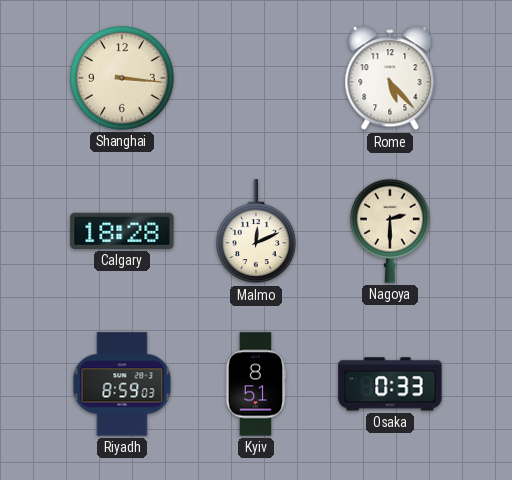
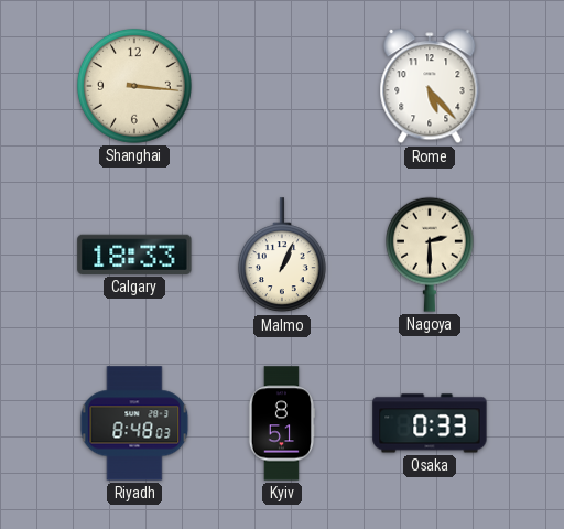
Calgary: 18:28 -> 18:33
Malmo: 12:11 -> 1:04
Riyadh: 8:59 -> 8:48
